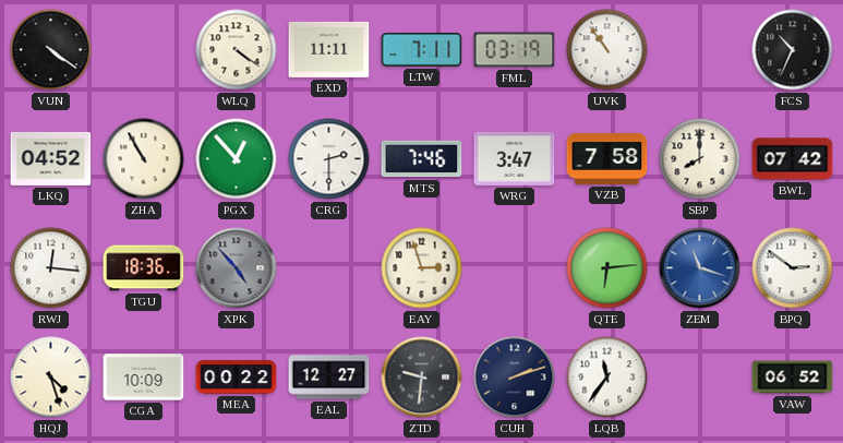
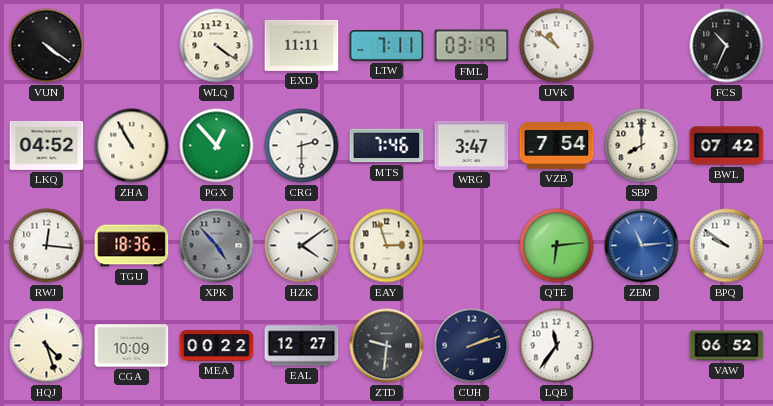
UVK: 10:54 -> 10:51
VZB: 7:58 -> 7:54
HZK: none -> 4:09
ZEM: 11:18 -> 11:14
BPQ: 2:51 -> 9:51
